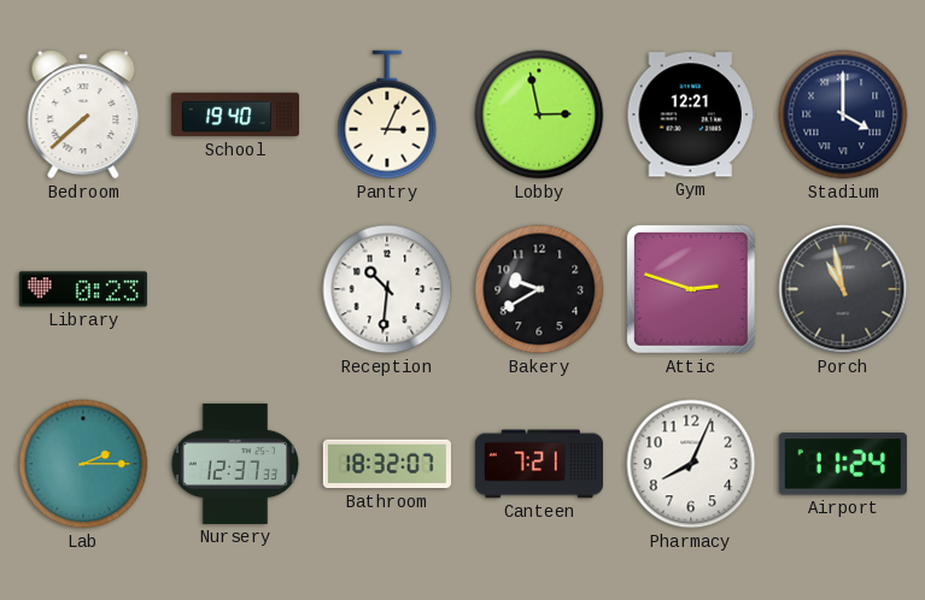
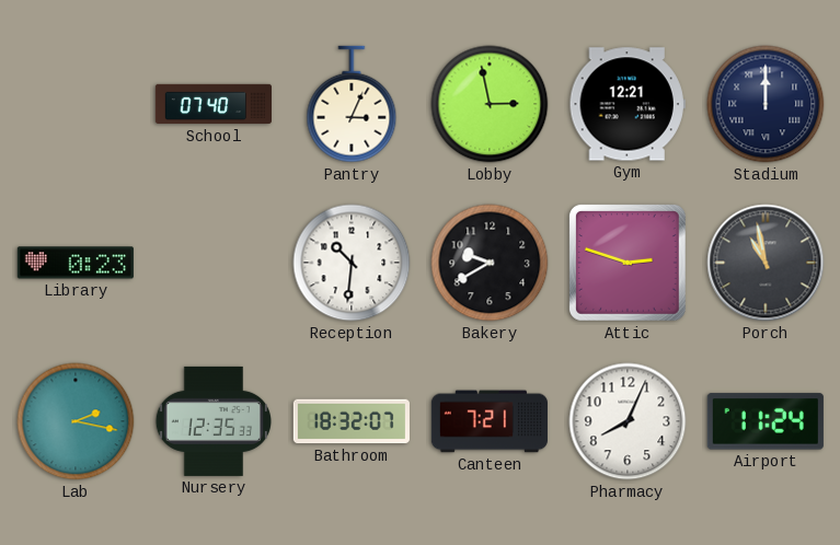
Bedroom: 7:38 -> none
School: 19:40 -> 07:40
Stadium: 4:00 -> 12:00
Lab: 2:15 -> 2:17
Nursery: 12:37 -> 12:35
